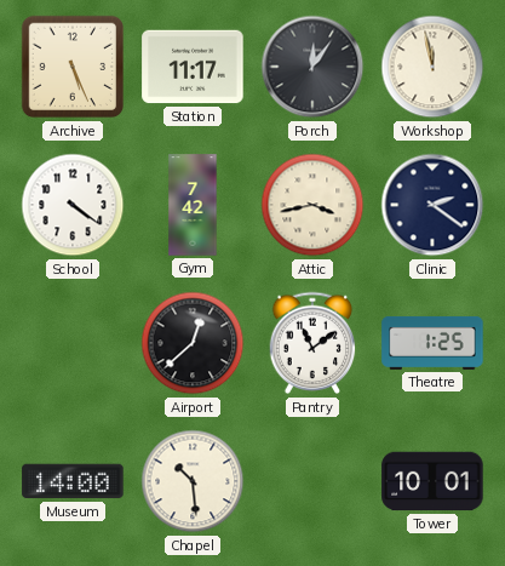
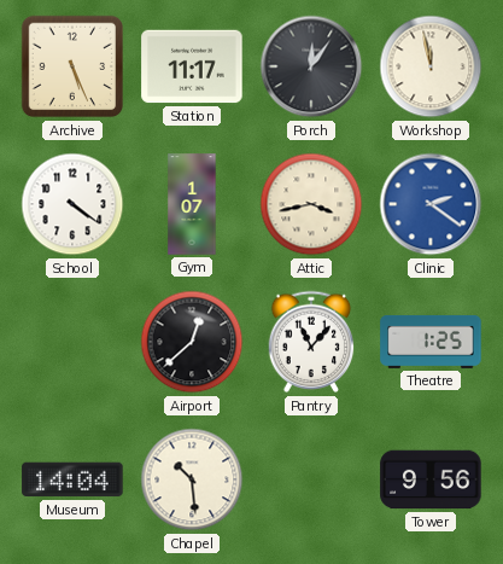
Gym: 7:42 -> 1:07
Clinic dial: navy -> blue
Pantry: 11:09 -> 11:07
Museum: 14:00 -> 14:04
Tower: 10:01 -> 9:56
